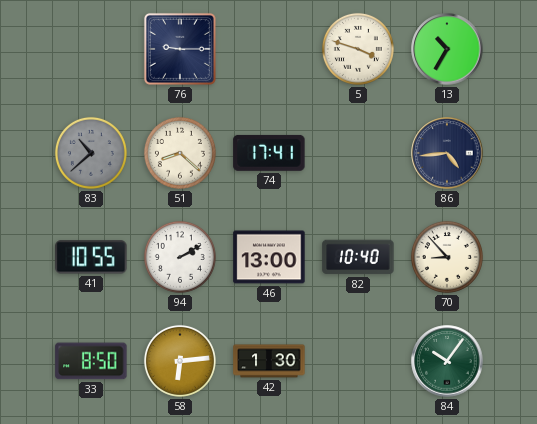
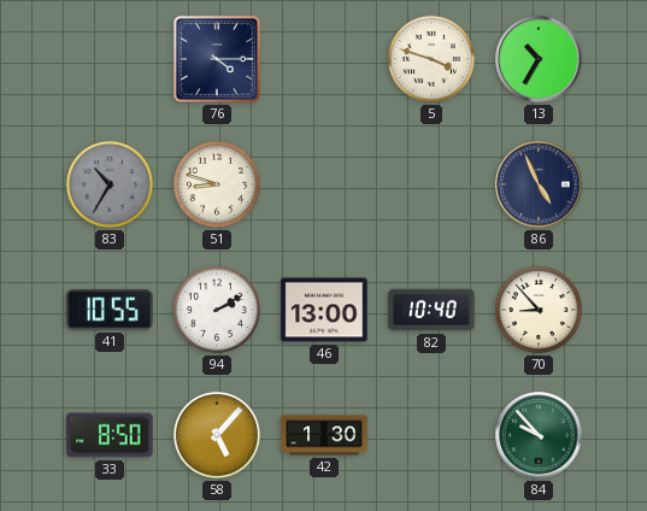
76: 9:15 -> 4:15
83: 10:38 -> 10:35
51: 8:22 -> 8:48
74: 17:41 -> none
86: 4:44 -> 4:56
58: 6:14 -> 5:07
84: 10:06 -> 9:53
